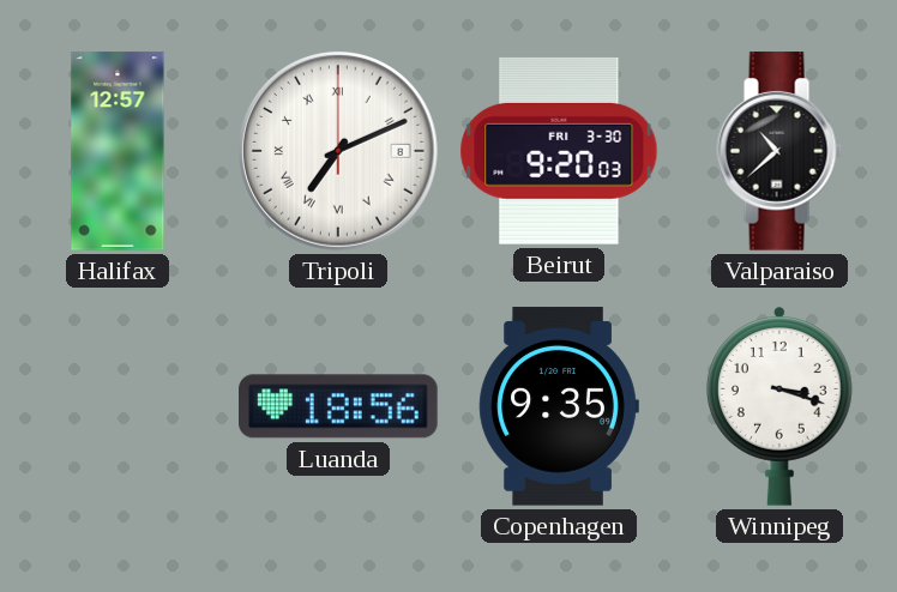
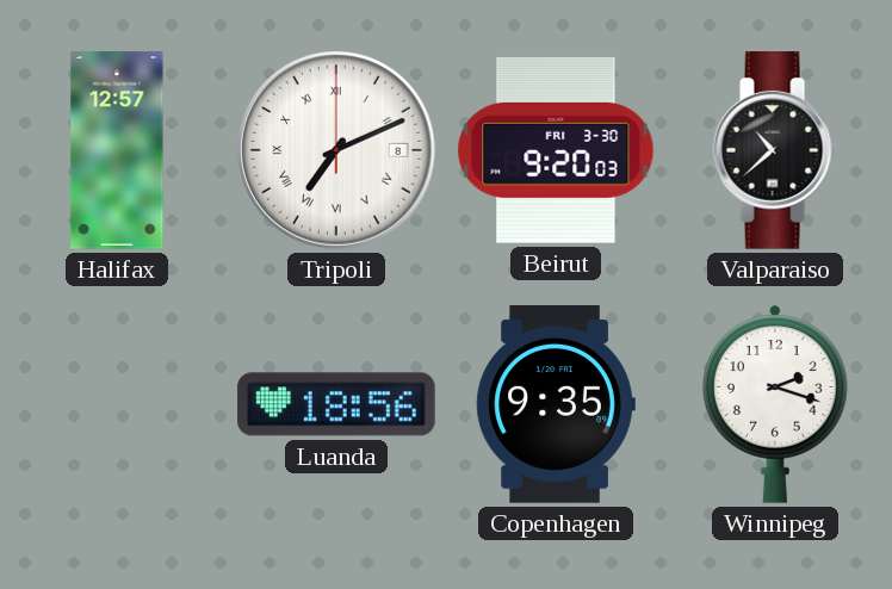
Winnipeg: 3:18 -> 2:18
